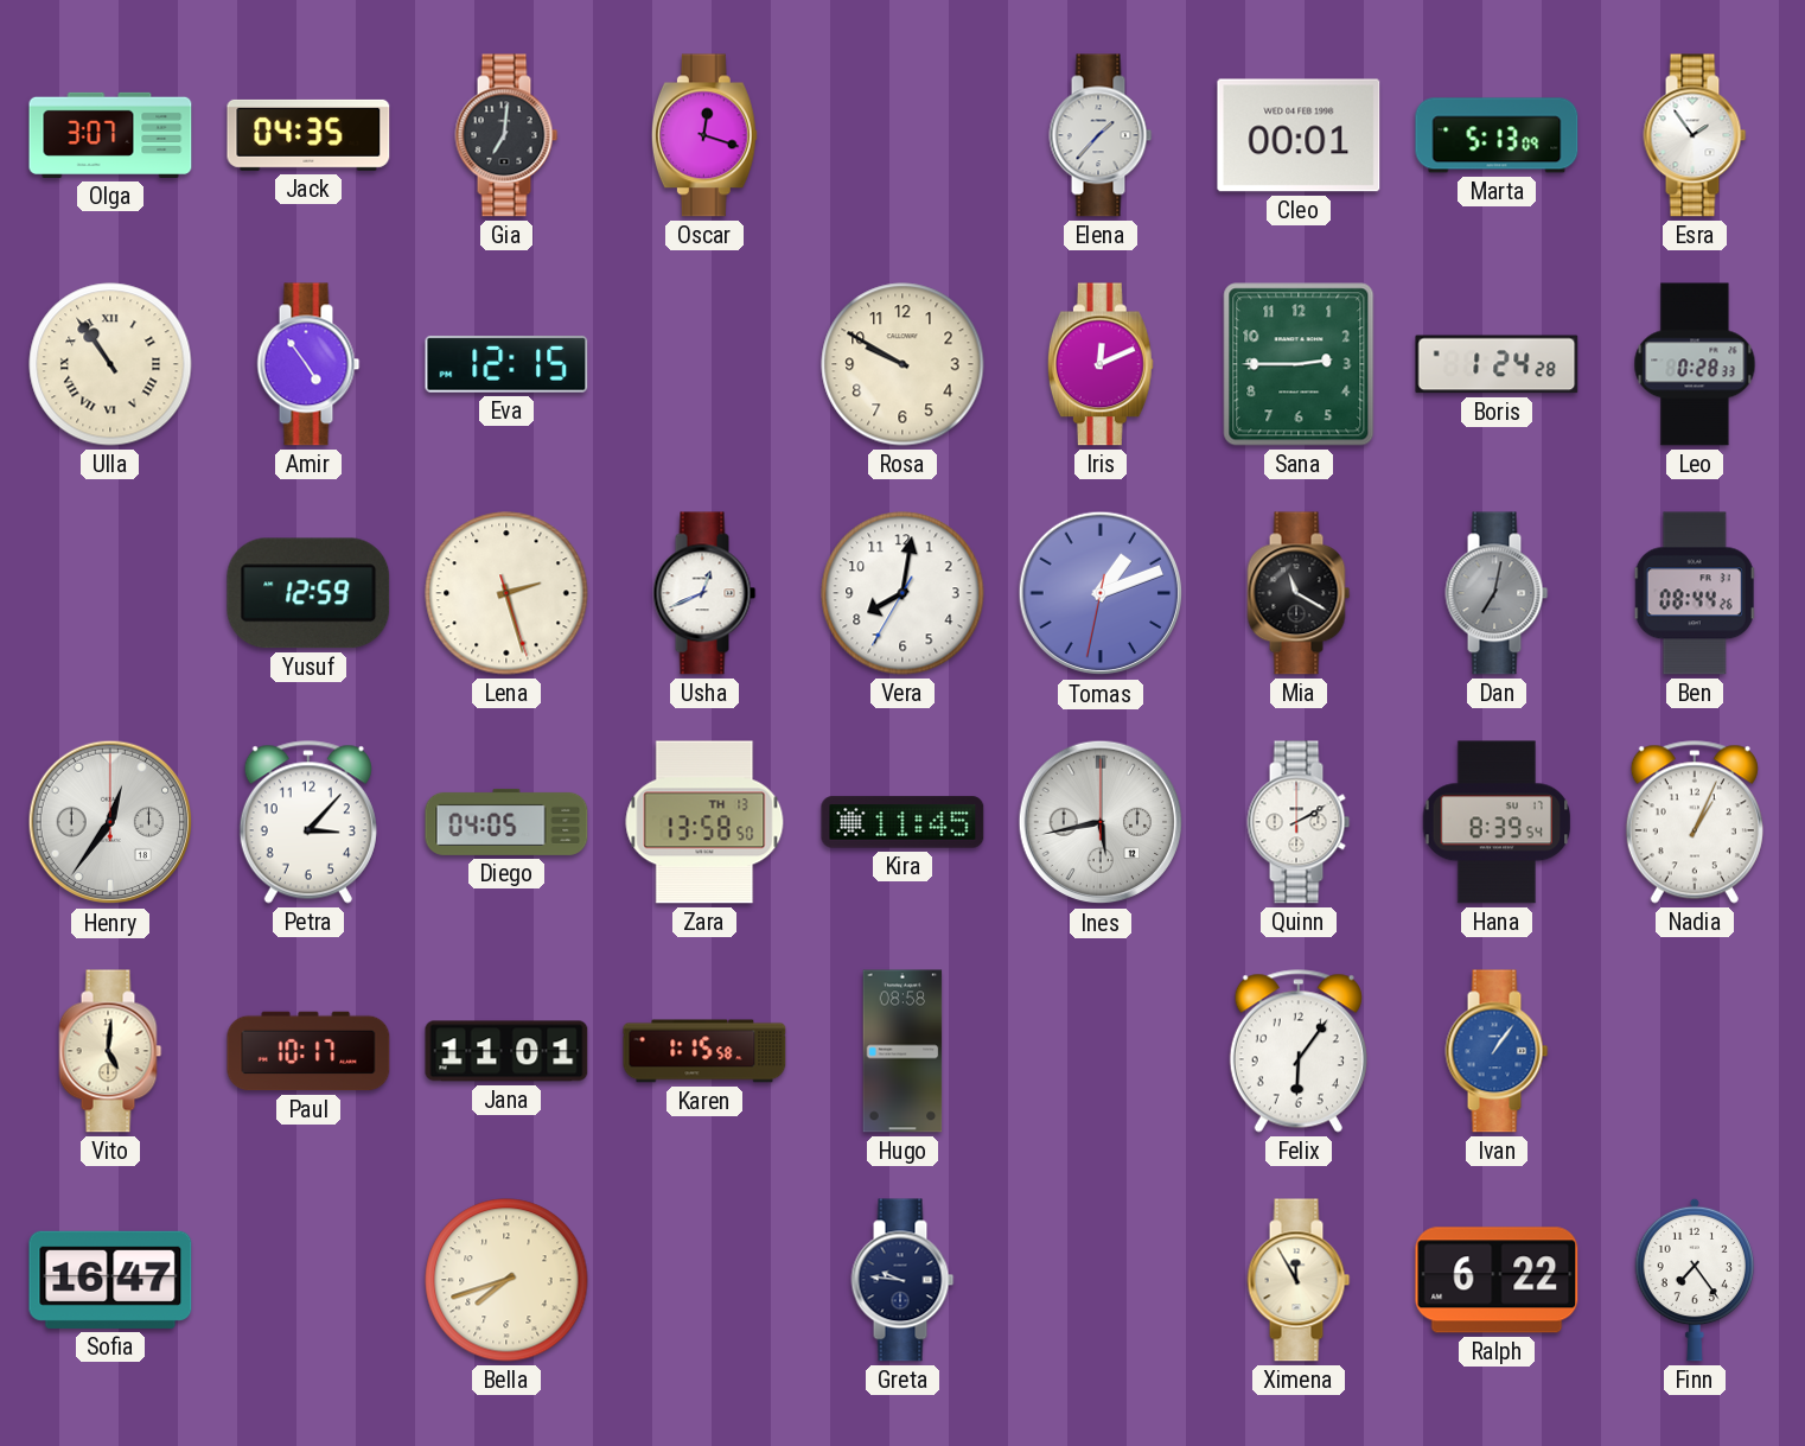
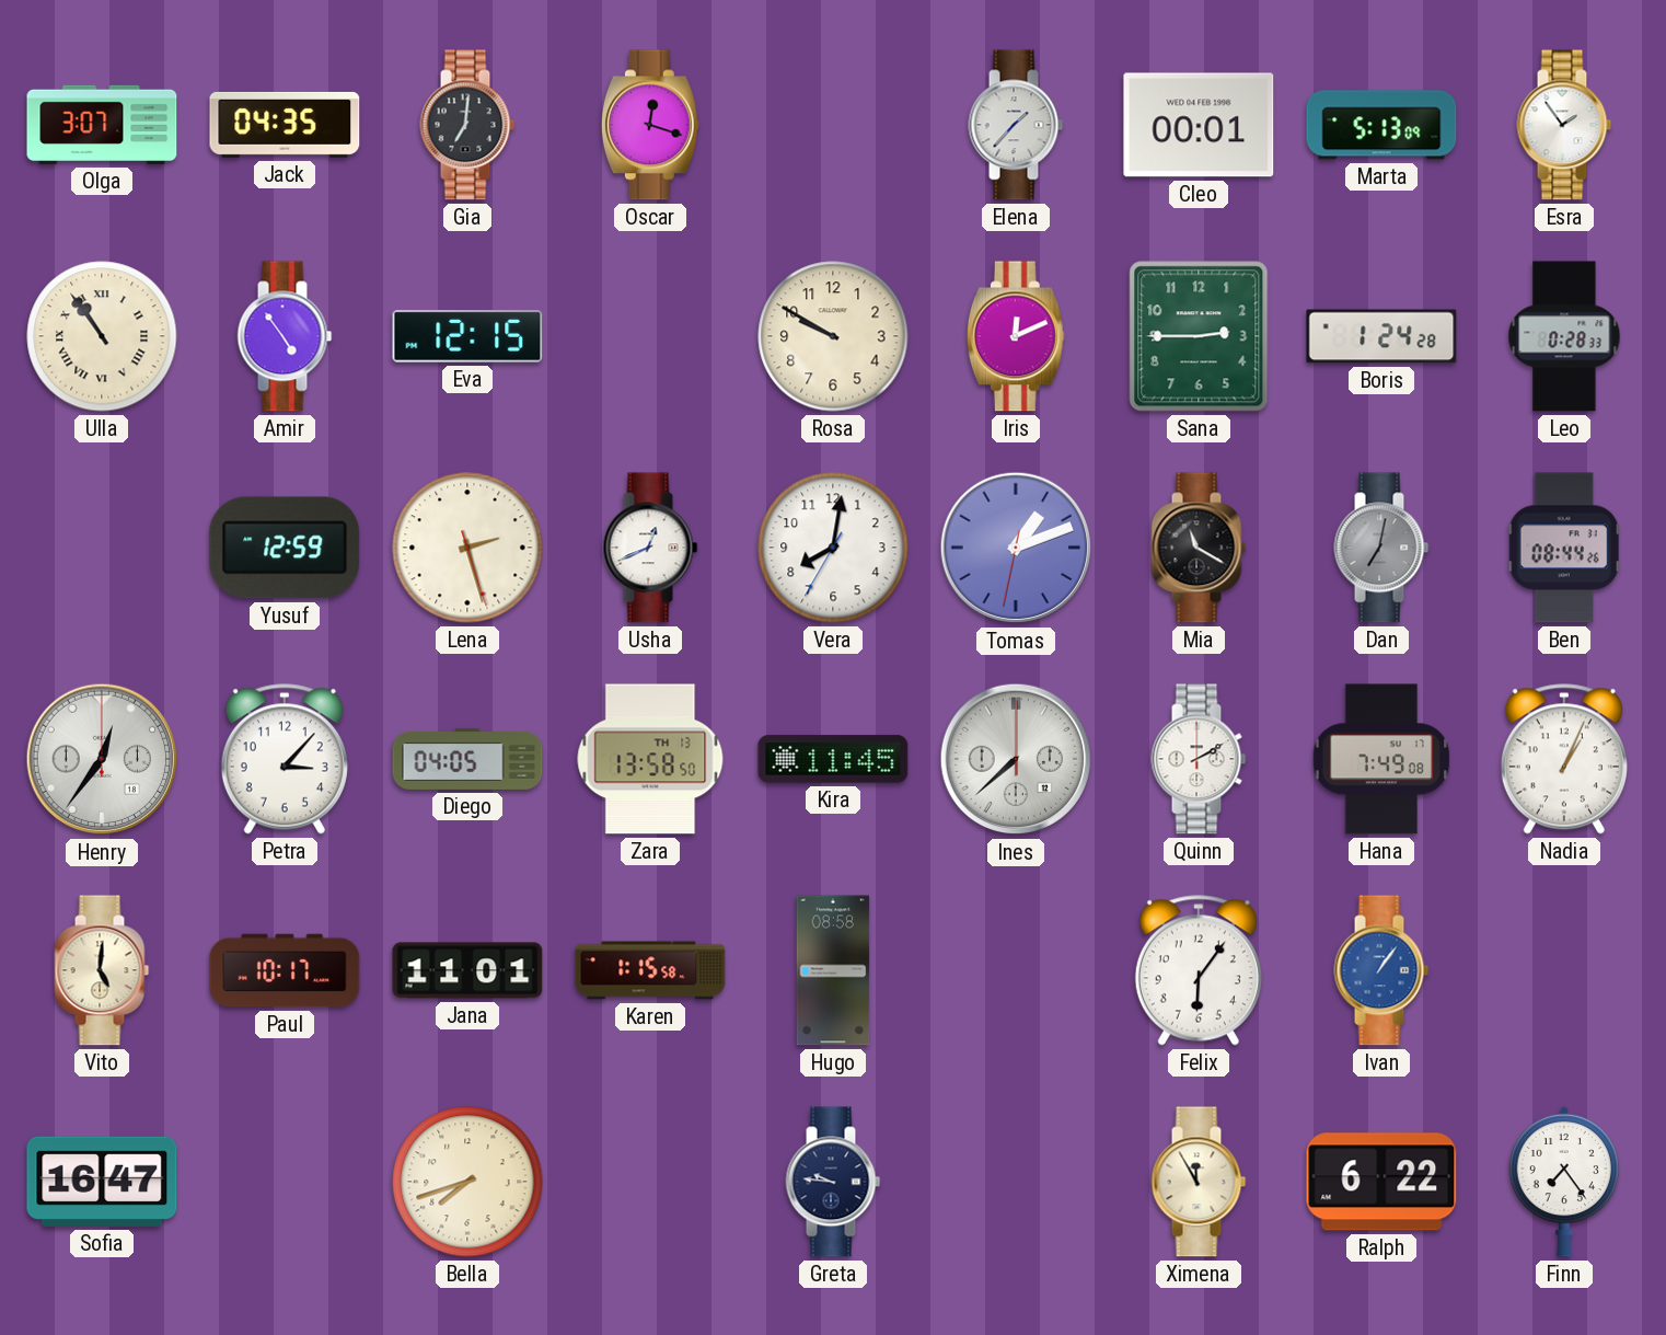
Ines: 5:43 -> 7:38
Hana: 8:39 -> 7:49
